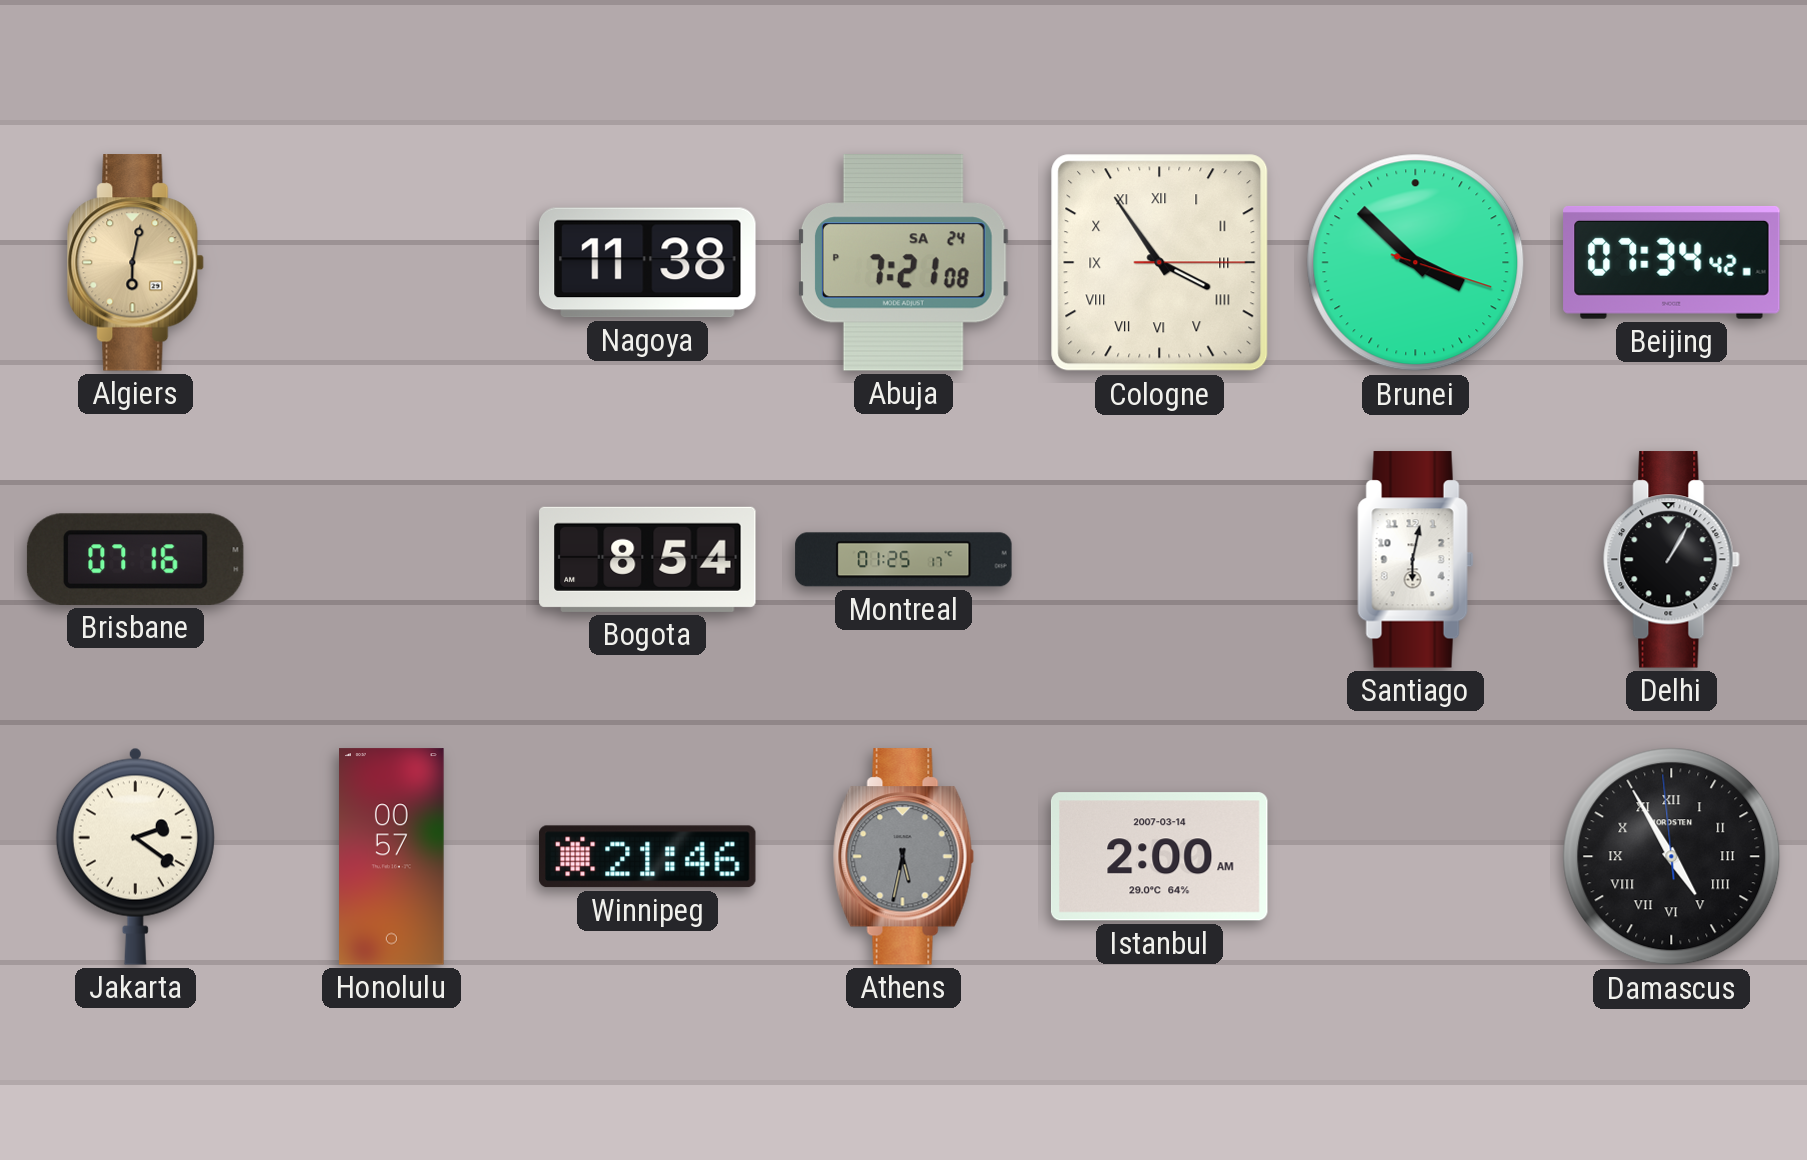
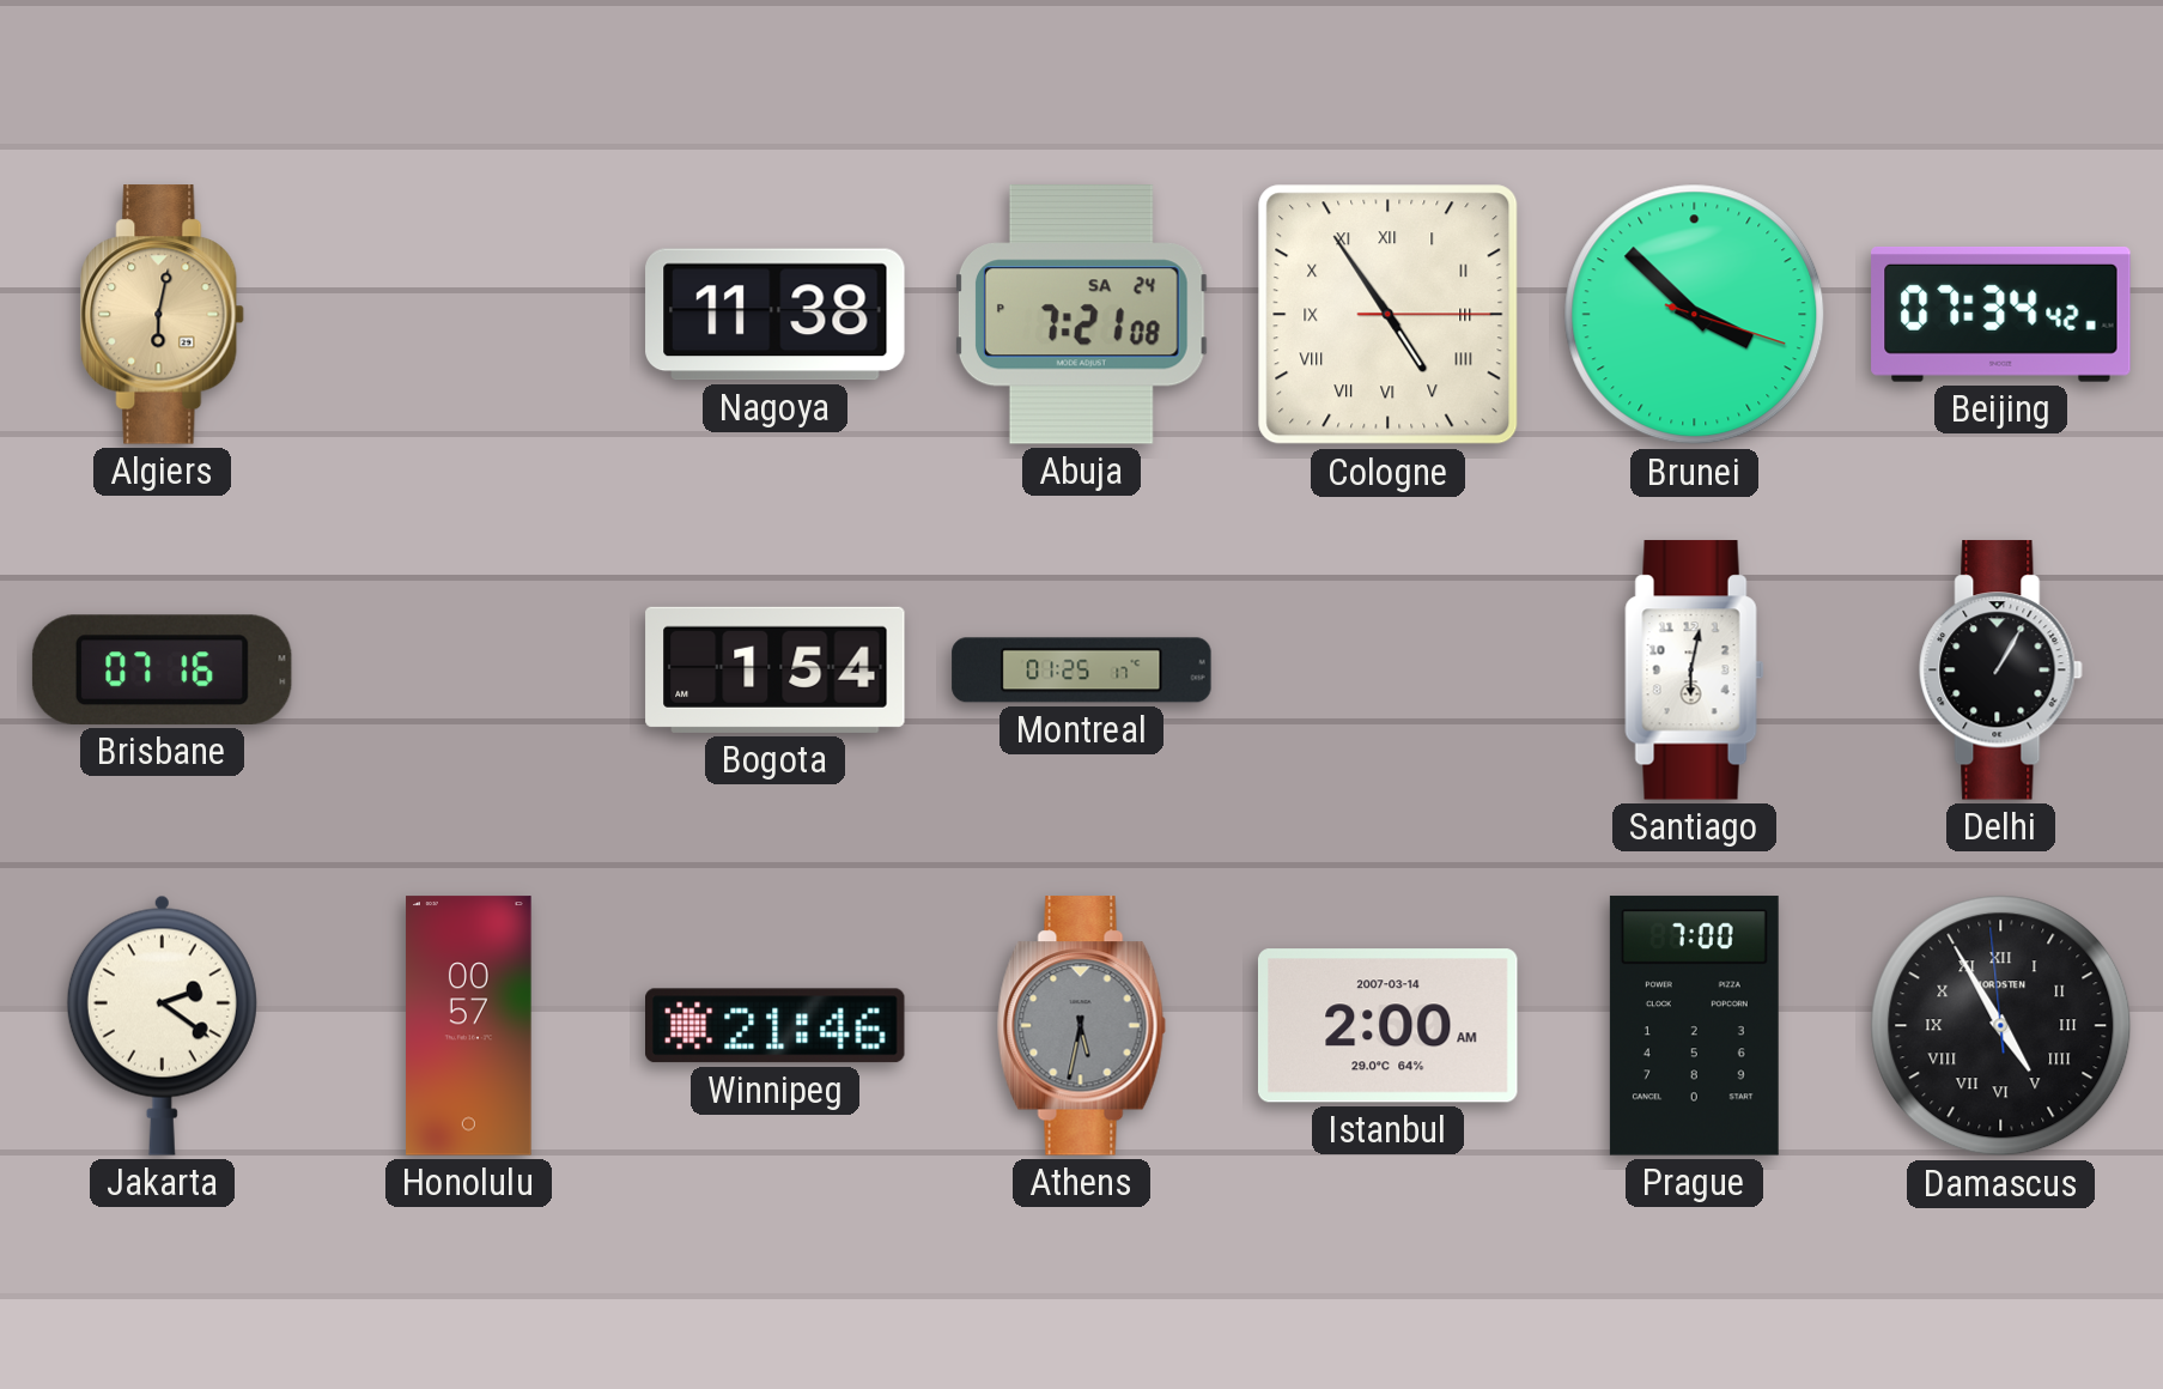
Cologne: 3:54 -> 4:54
Bogota: 8:54 -> 1:54
Prague: none -> 7:00
